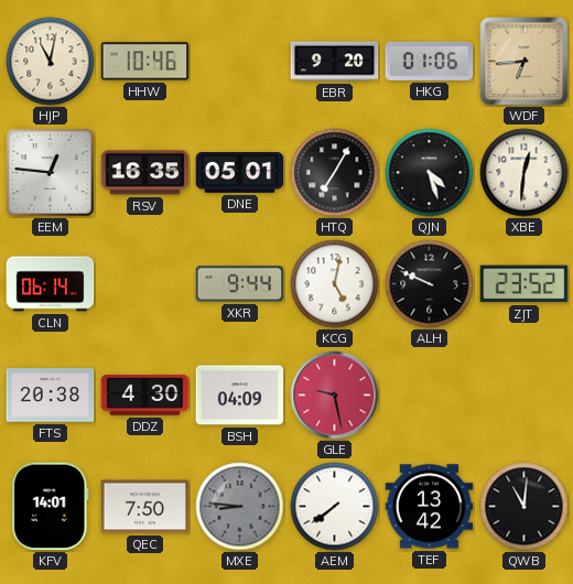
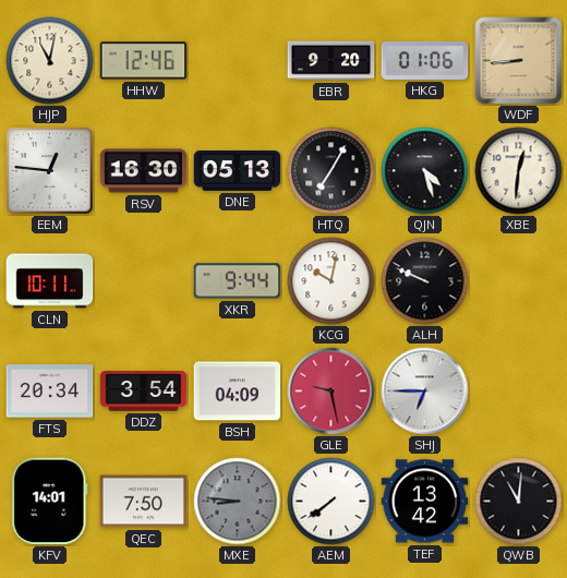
HHW: 10:46 -> 12:46
WDF: 6:44 -> 8:44
RSV: 16:35 -> 16:30
DNE: 05:01 -> 05:13
CLN: 06:14 -> 10:11
KCG: 5:02 -> 10:02
ZJT: 23:52 -> none
FTS: 20:38 -> 20:34
DDZ: 4:30 -> 3:54
SHJ: none -> 6:45
